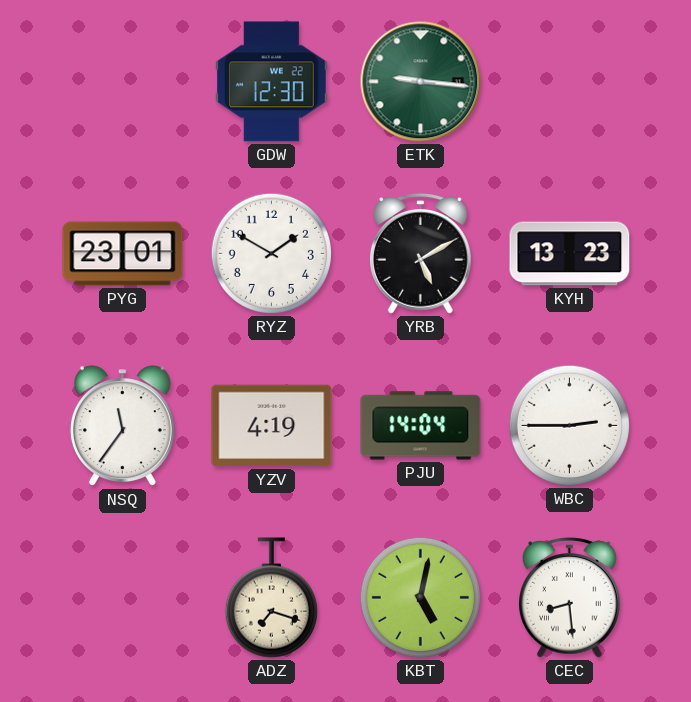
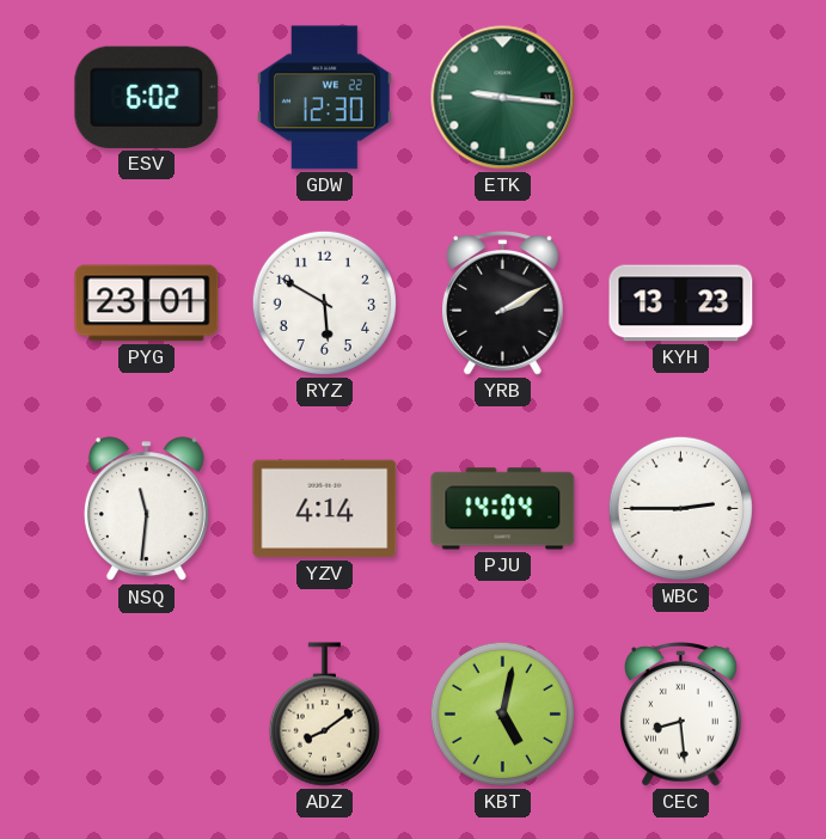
ESV: none -> 6:02
RYZ: 1:50 -> 5:50
YRB: 5:10 -> 2:10
NSQ: 11:36 -> 11:31
YZV: 4:19 -> 4:14
ADZ: 7:18 -> 8:09
